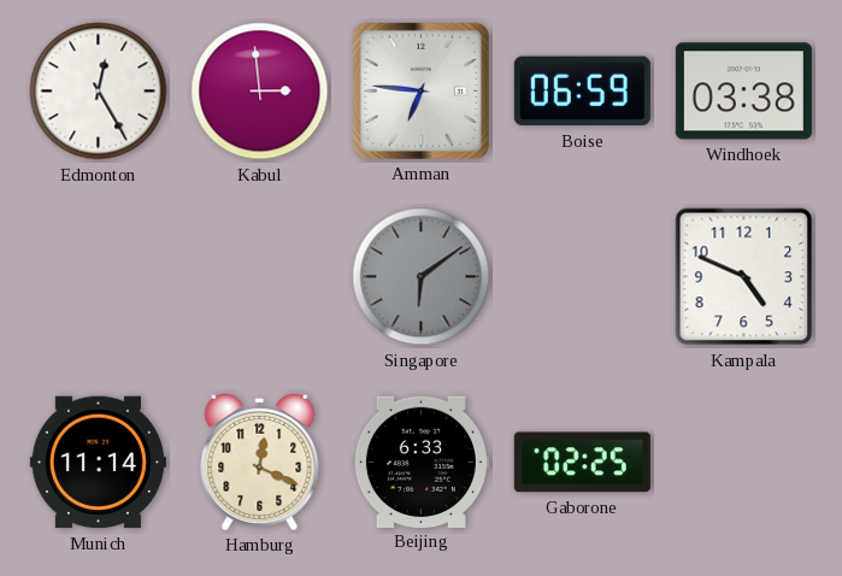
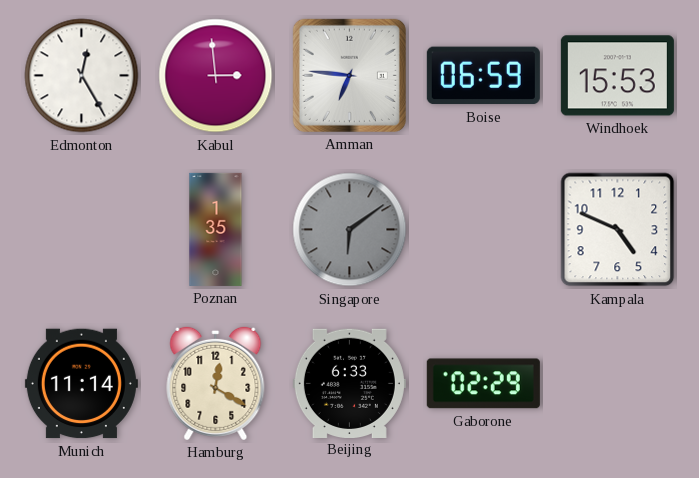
Windhoek: 03:38 -> 15:53
Poznan: none -> 1:35
Hamburg: 12:19 -> 12:20
Gaborone: 02:25 -> 02:29
